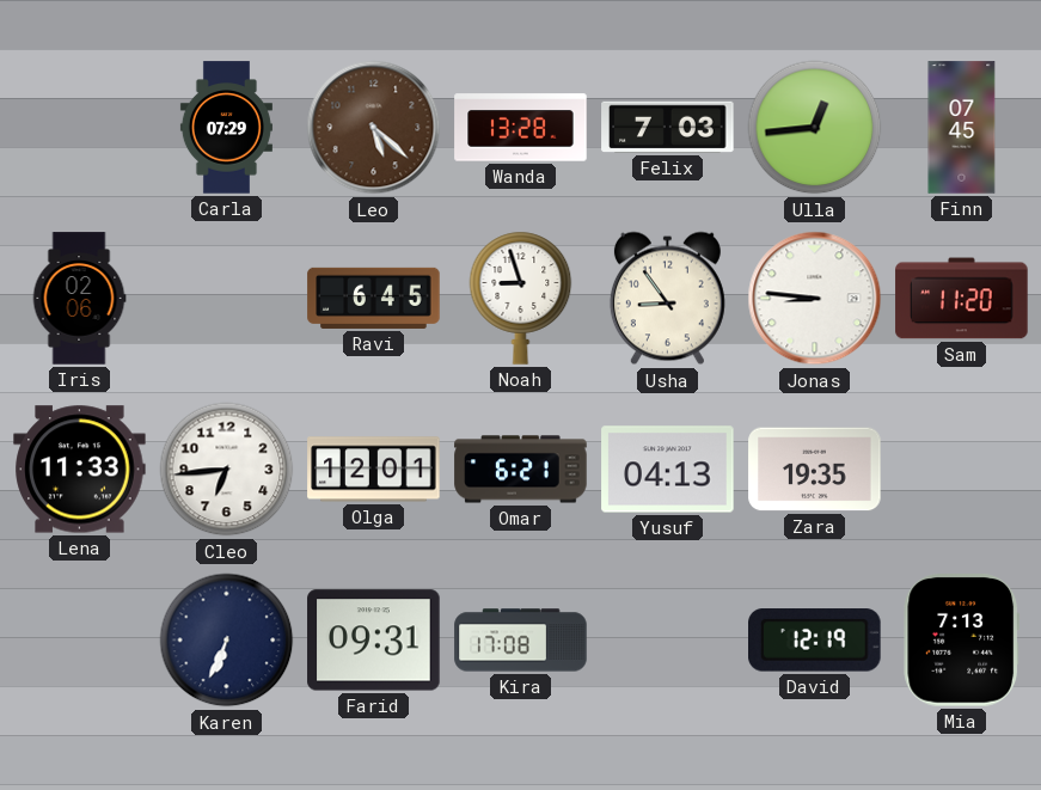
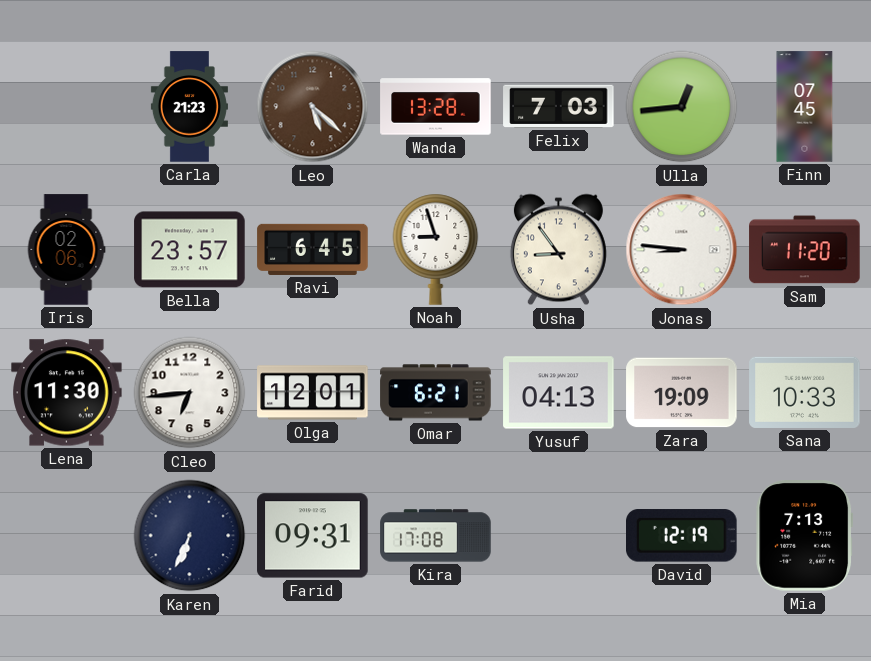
Carla: 07:29 -> 21:23
Bella: none -> 23:57
Lena: 11:33 -> 11:30
Zara: 19:35 -> 19:09
Sana: none -> 10:33
